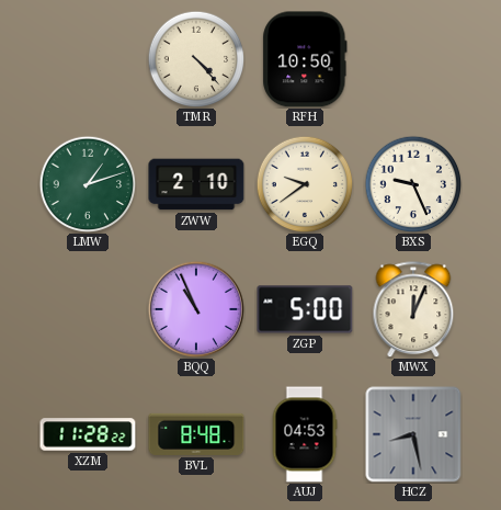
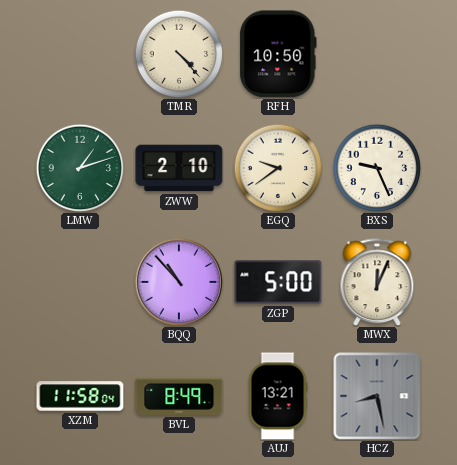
BQQ: 10:56 -> 10:53
XZM: 11:28 -> 11:58
BVL: 8:48 -> 8:49
AUJ: 04:53 -> 13:21
